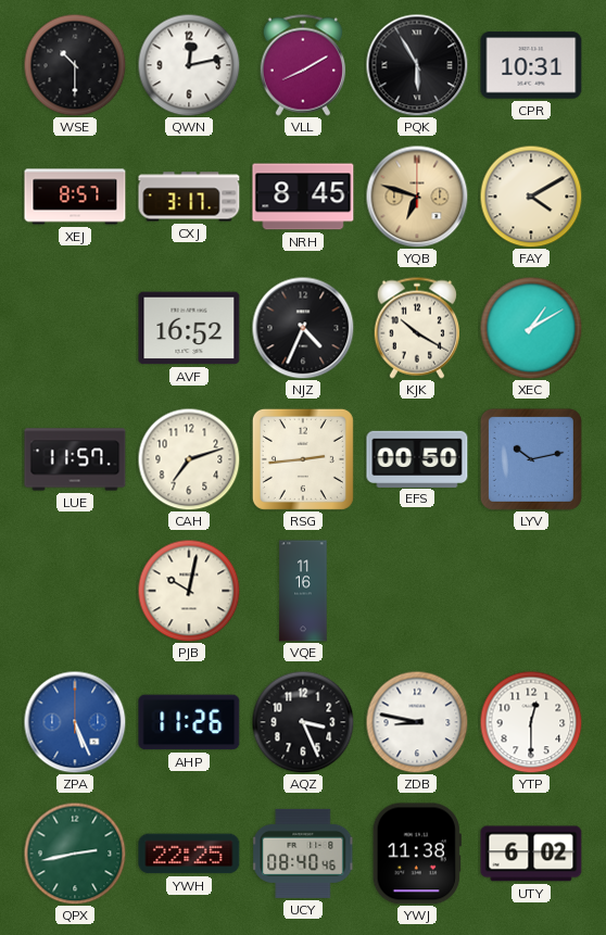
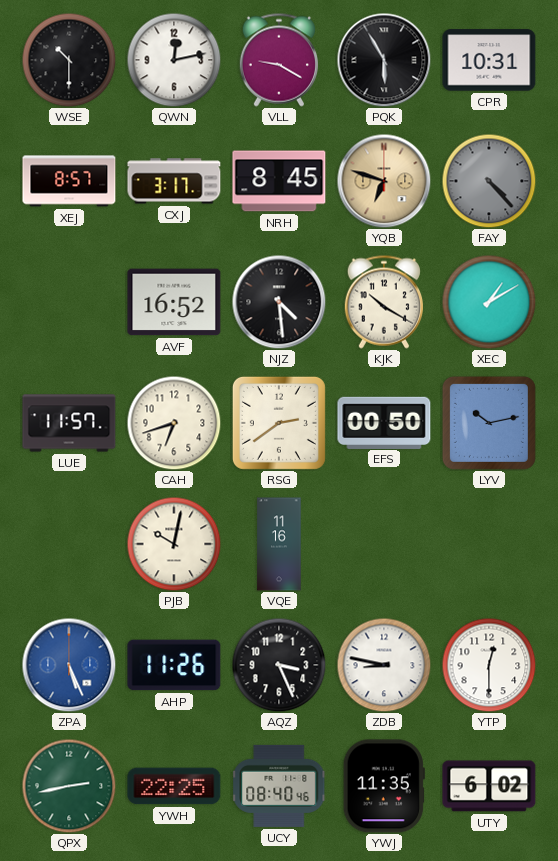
VLL: 8:10 -> 9:20
FAY: 4:10 -> 4:23
FAY dial: cream -> grey
NJZ: 4:34 -> 4:29
CAH: 7:12 -> 6:42
RSG: 2:44 -> 2:39
YWJ: 11:38 -> 11:35
